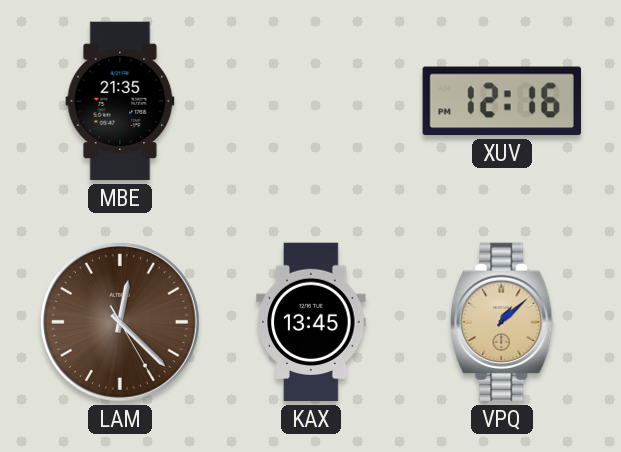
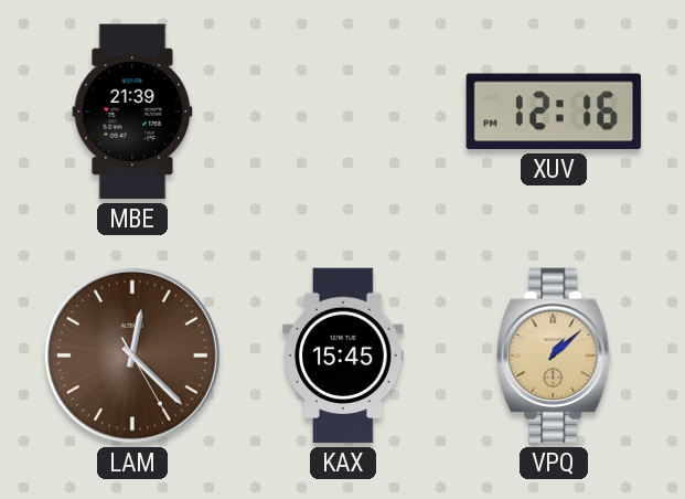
MBE: 21:35 -> 21:39
KAX: 13:45 -> 15:45
